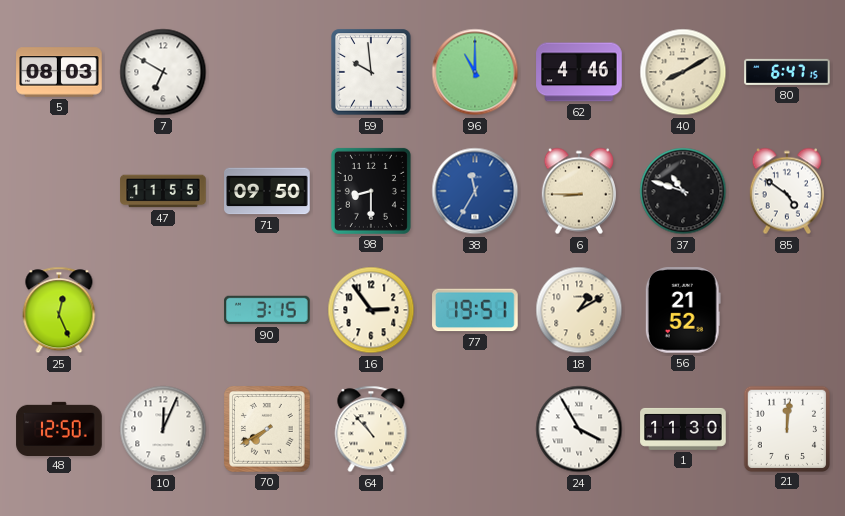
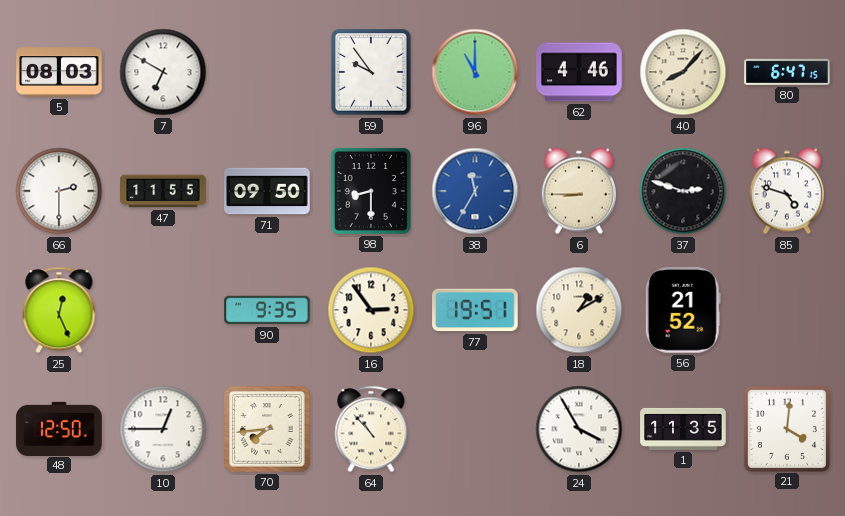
59: 9:59 -> 9:54
40: 8:10 -> 8:07
66: none -> 2:30
37: 10:48 -> 2:48
85: 4:51 -> 4:48
90: 3:15 -> 9:35
10: 12:04 -> 12:45
70: 7:40 -> 7:44
1: 11:30 -> 11:35
21: 12:01 -> 4:01
